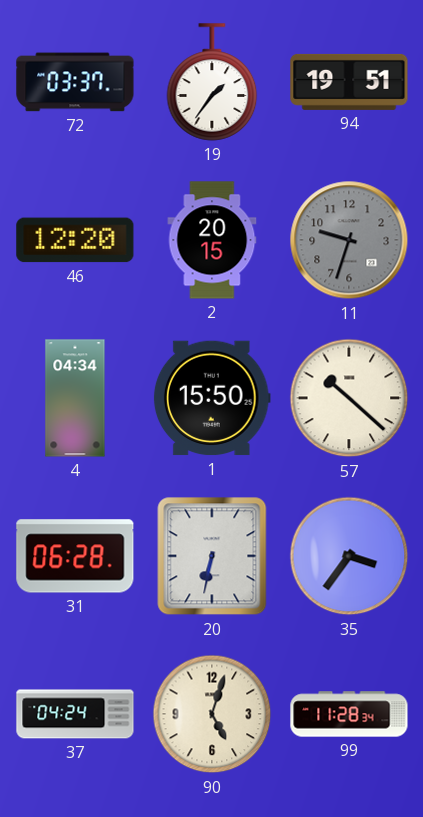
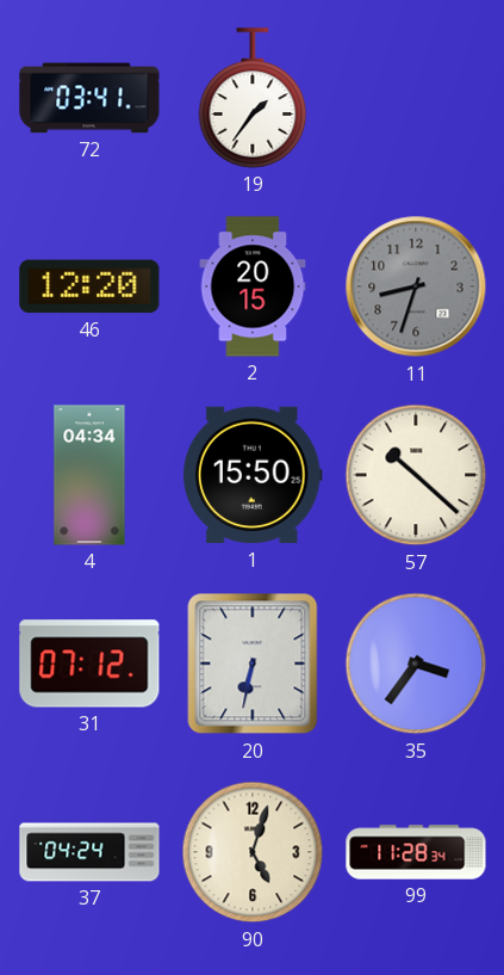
72: 03:37 -> 03:41
94: 19:51 -> none
11: 9:33 -> 8:33
31: 06:28 -> 07:12
